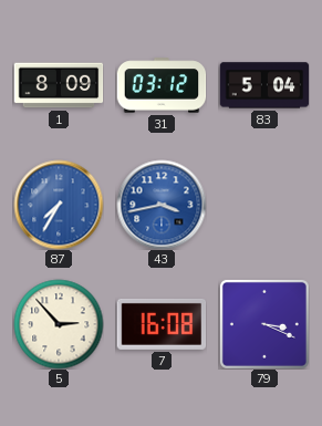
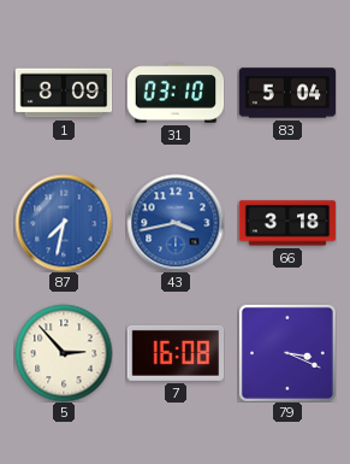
31: 03:12 -> 03:10
87: 7:35 -> 7:32
66: none -> 3:18
